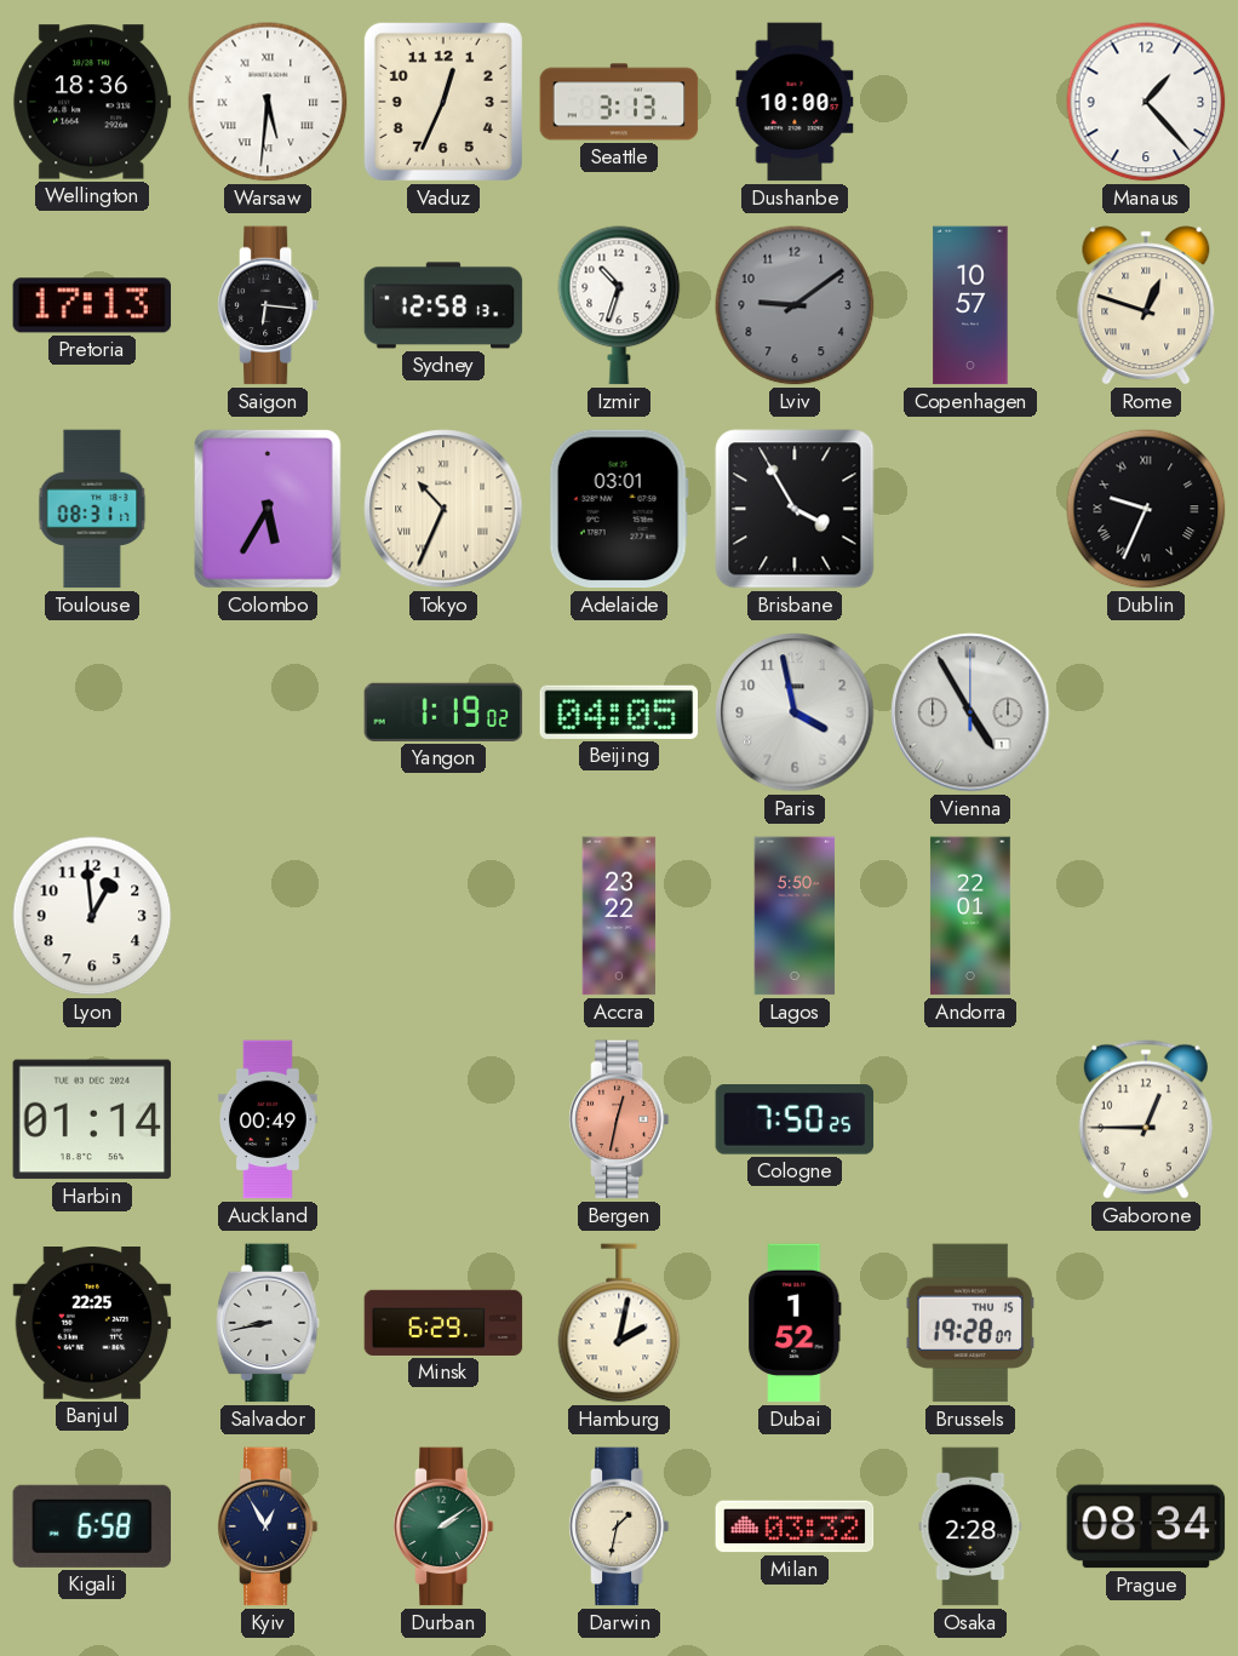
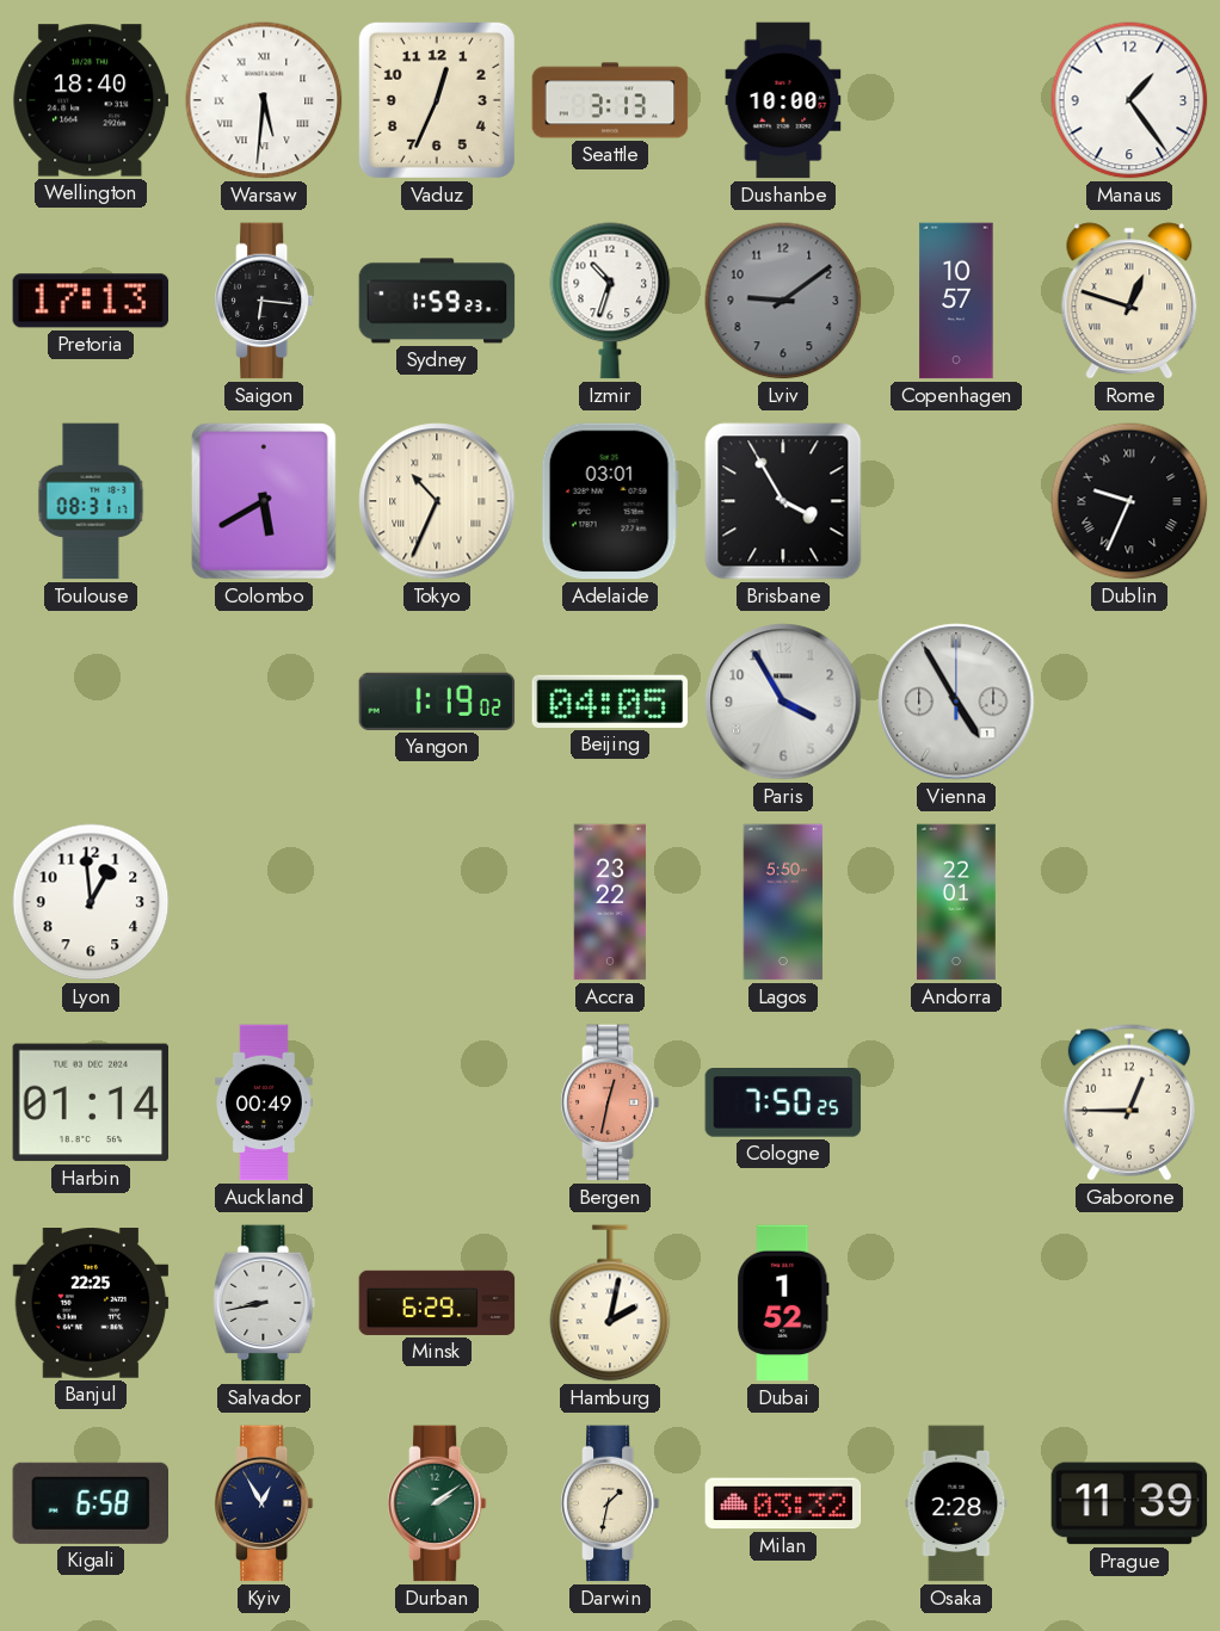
Wellington: 18:36 -> 18:40
Manaus: 1:23 -> 1:24
Sydney: 12:58 -> 1:59
Colombo: 5:35 -> 5:40
Paris: 3:58 -> 3:55
Brussels: 19:28 -> none
Prague: 08:34 -> 11:39
